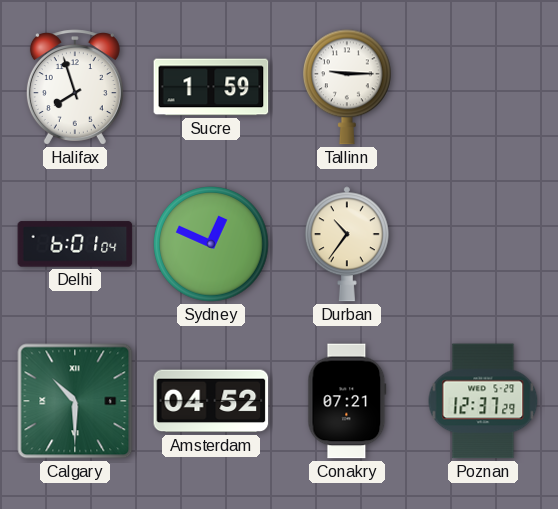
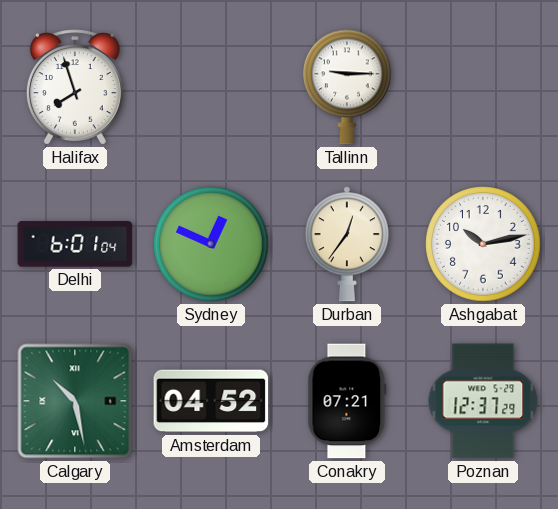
Sucre: 1:59 -> none
Durban: 10:36 -> 12:36
Ashgabat: none -> 10:13
Calgary: 10:30 -> 10:28
